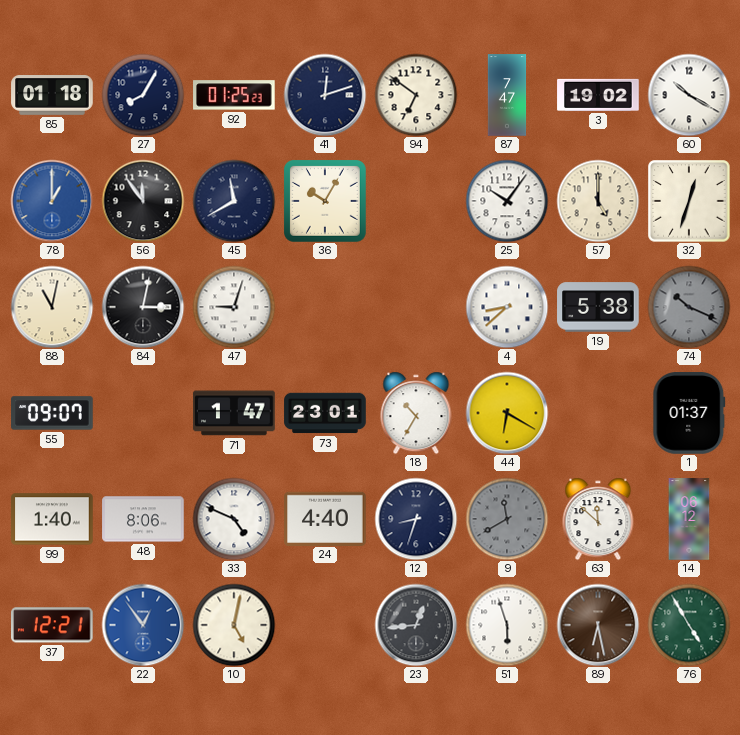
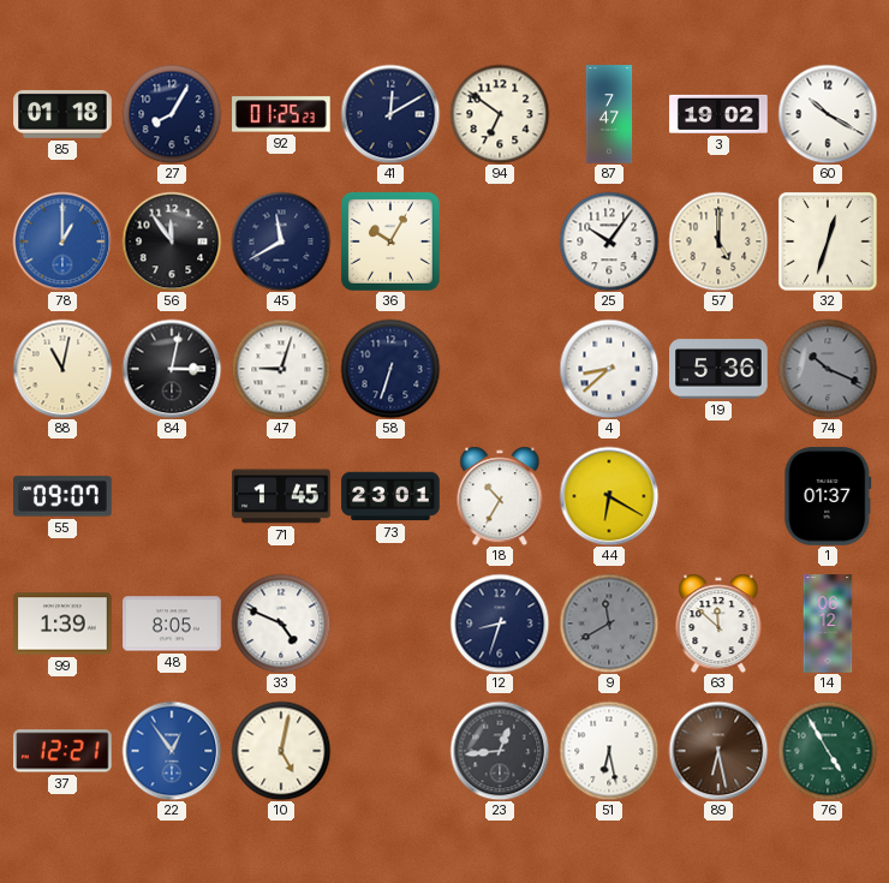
41: 12:12 -> 12:10
58: none -> 6:33
19: 5:38 -> 5:36
71: 1:47 -> 1:45
99: 1:40 -> 1:39
48: 8:06 -> 8:05
24: 4:40 -> none
51: 5:57 -> 6:28
